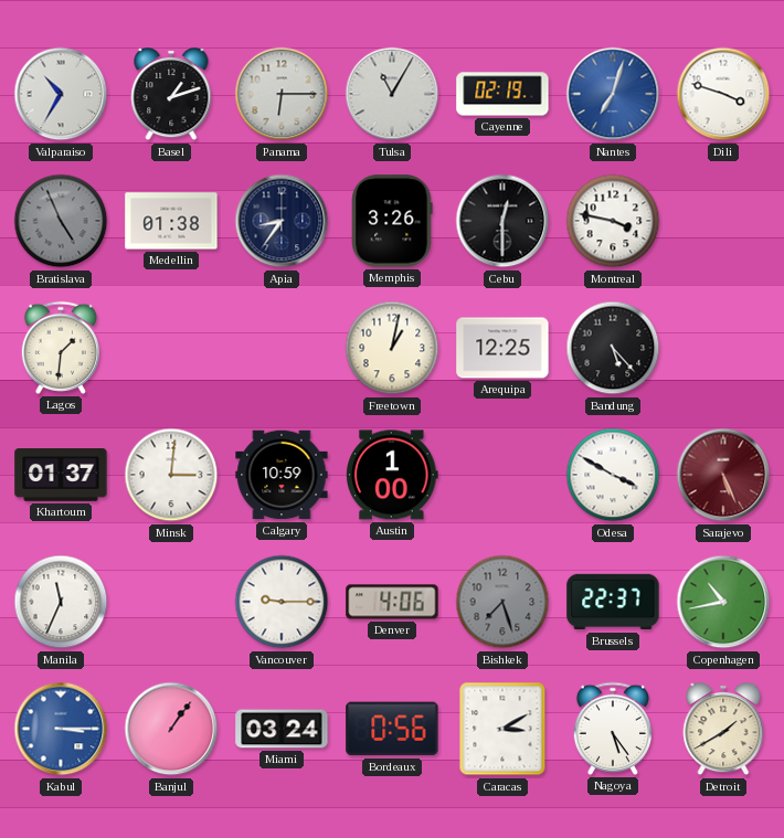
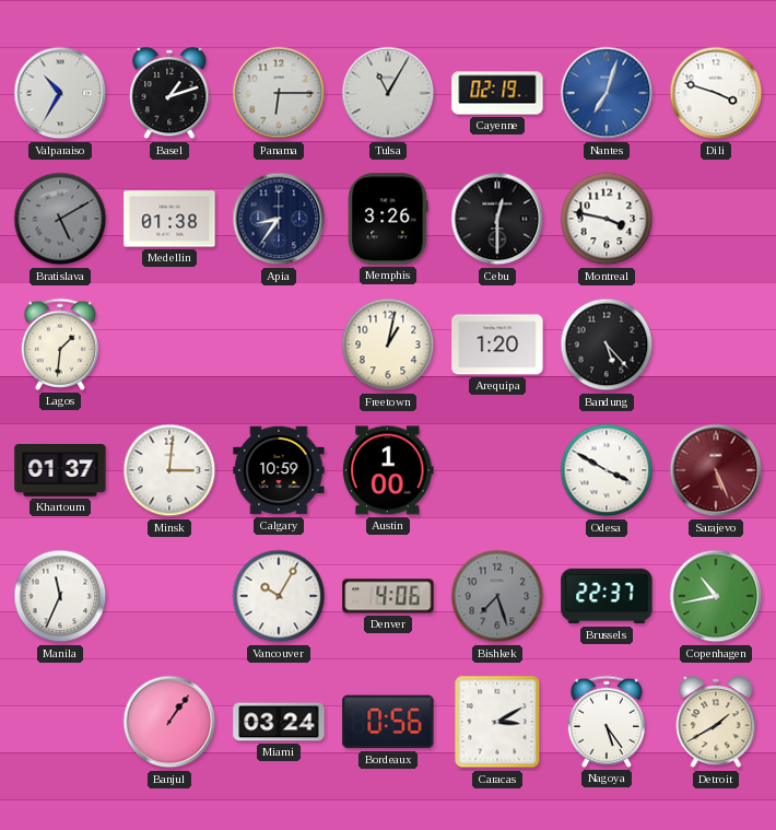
Bratislava: 4:56 -> 5:10
Arequipa: 12:25 -> 1:20
Vancouver: 9:15 -> 10:05
Kabul: 3:15 -> none
